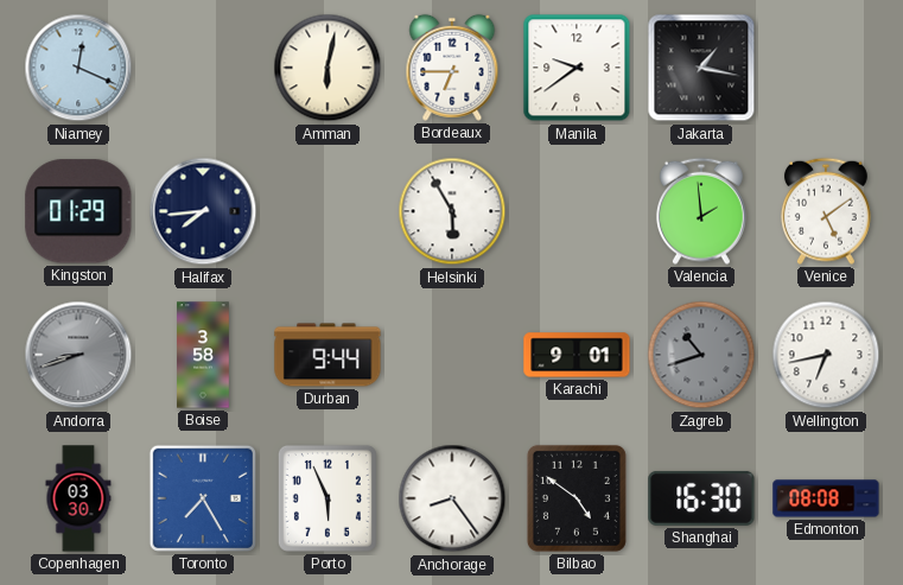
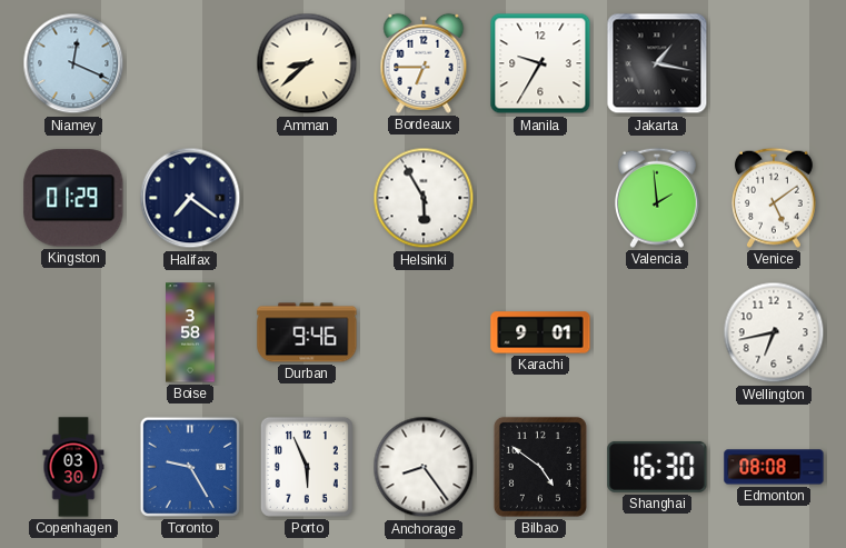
Amman: 6:02 -> 8:38
Manila: 9:39 -> 9:35
Halifax: 7:44 -> 7:21
Andorra: 8:42 -> none
Durban: 9:44 -> 9:46
Zagreb: 10:42 -> none
Toronto: 7:25 -> 9:25
